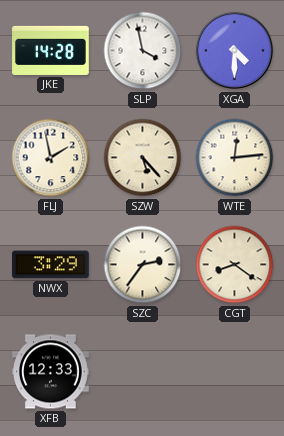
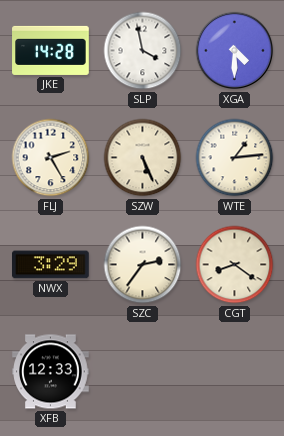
FLJ: 1:58 -> 2:25
SZW: 5:23 -> 5:26
WTE: 12:14 -> 1:14
